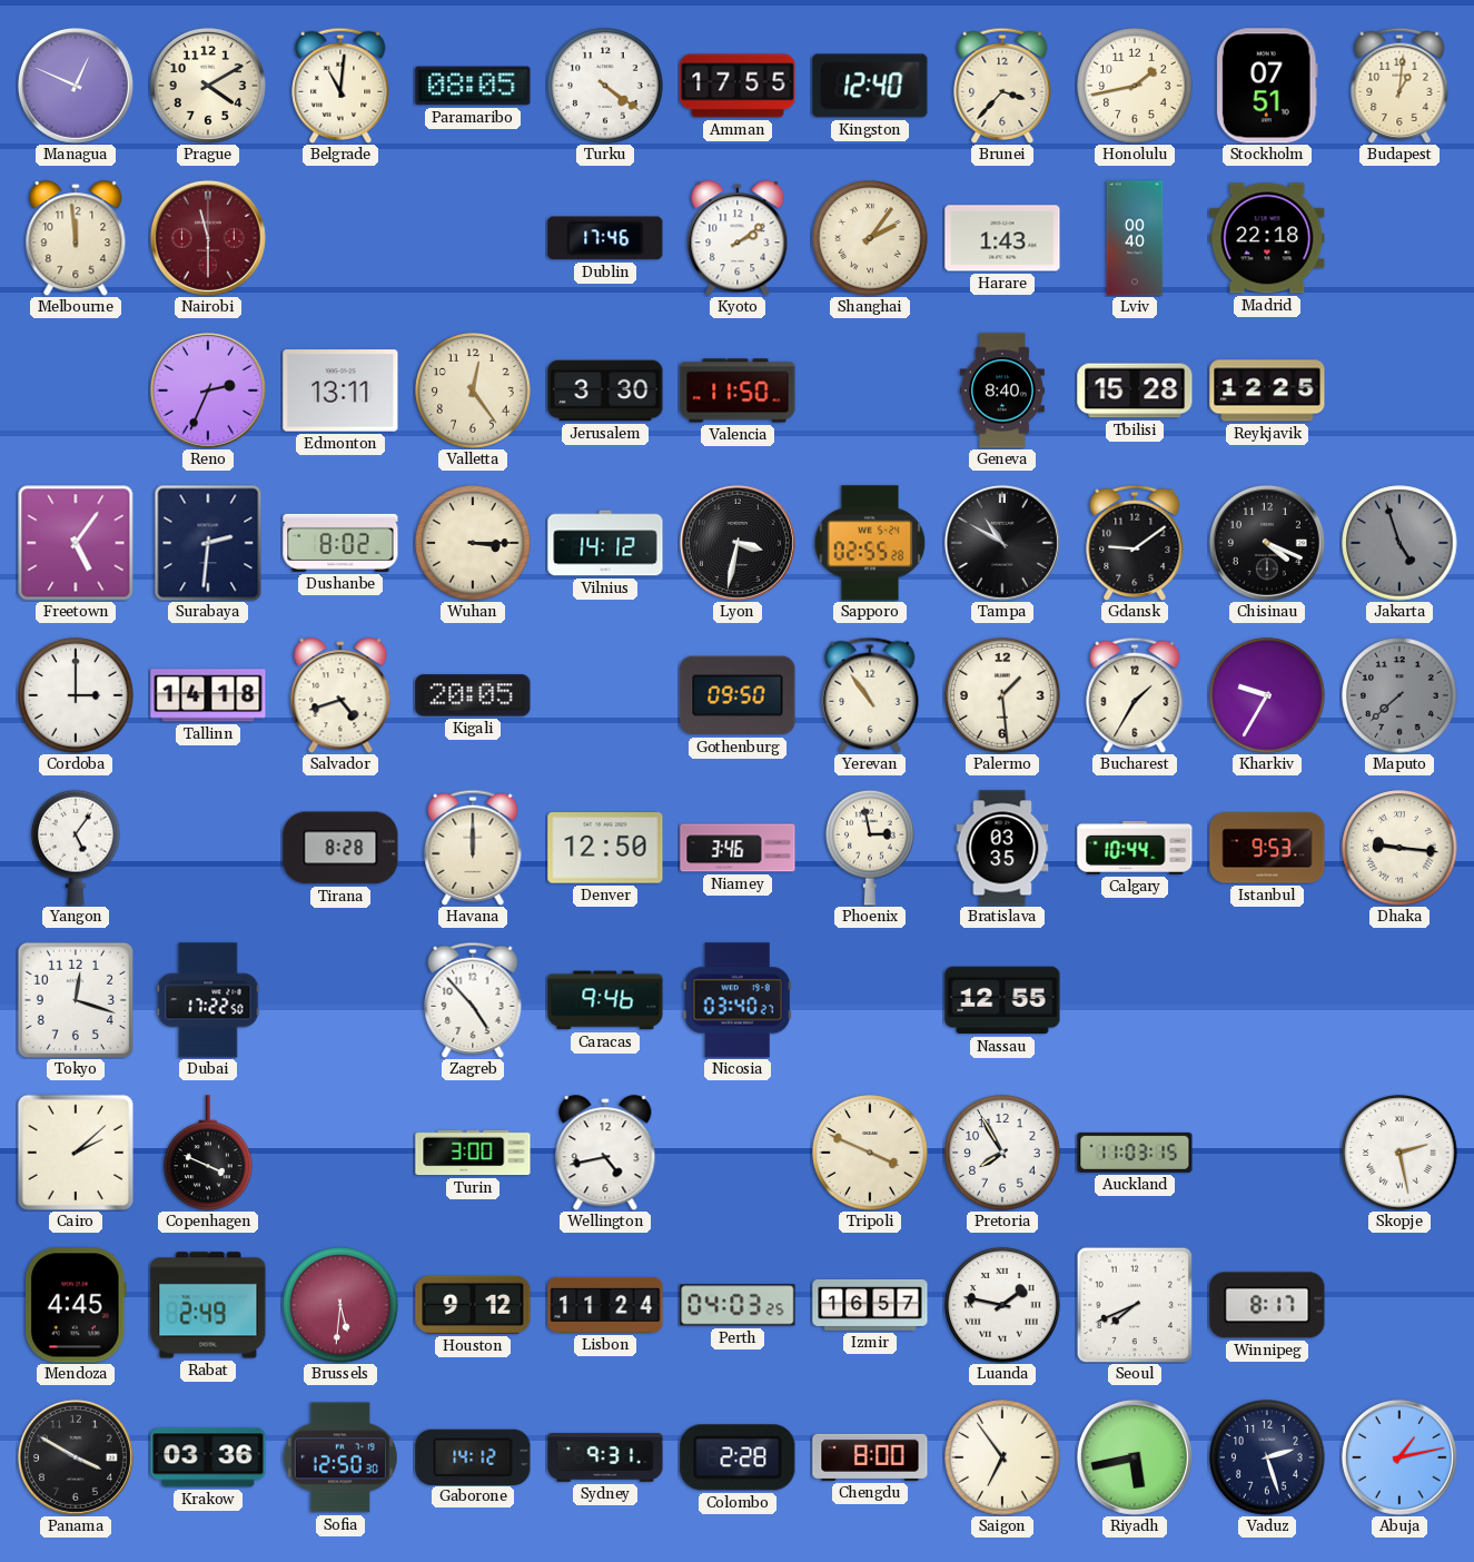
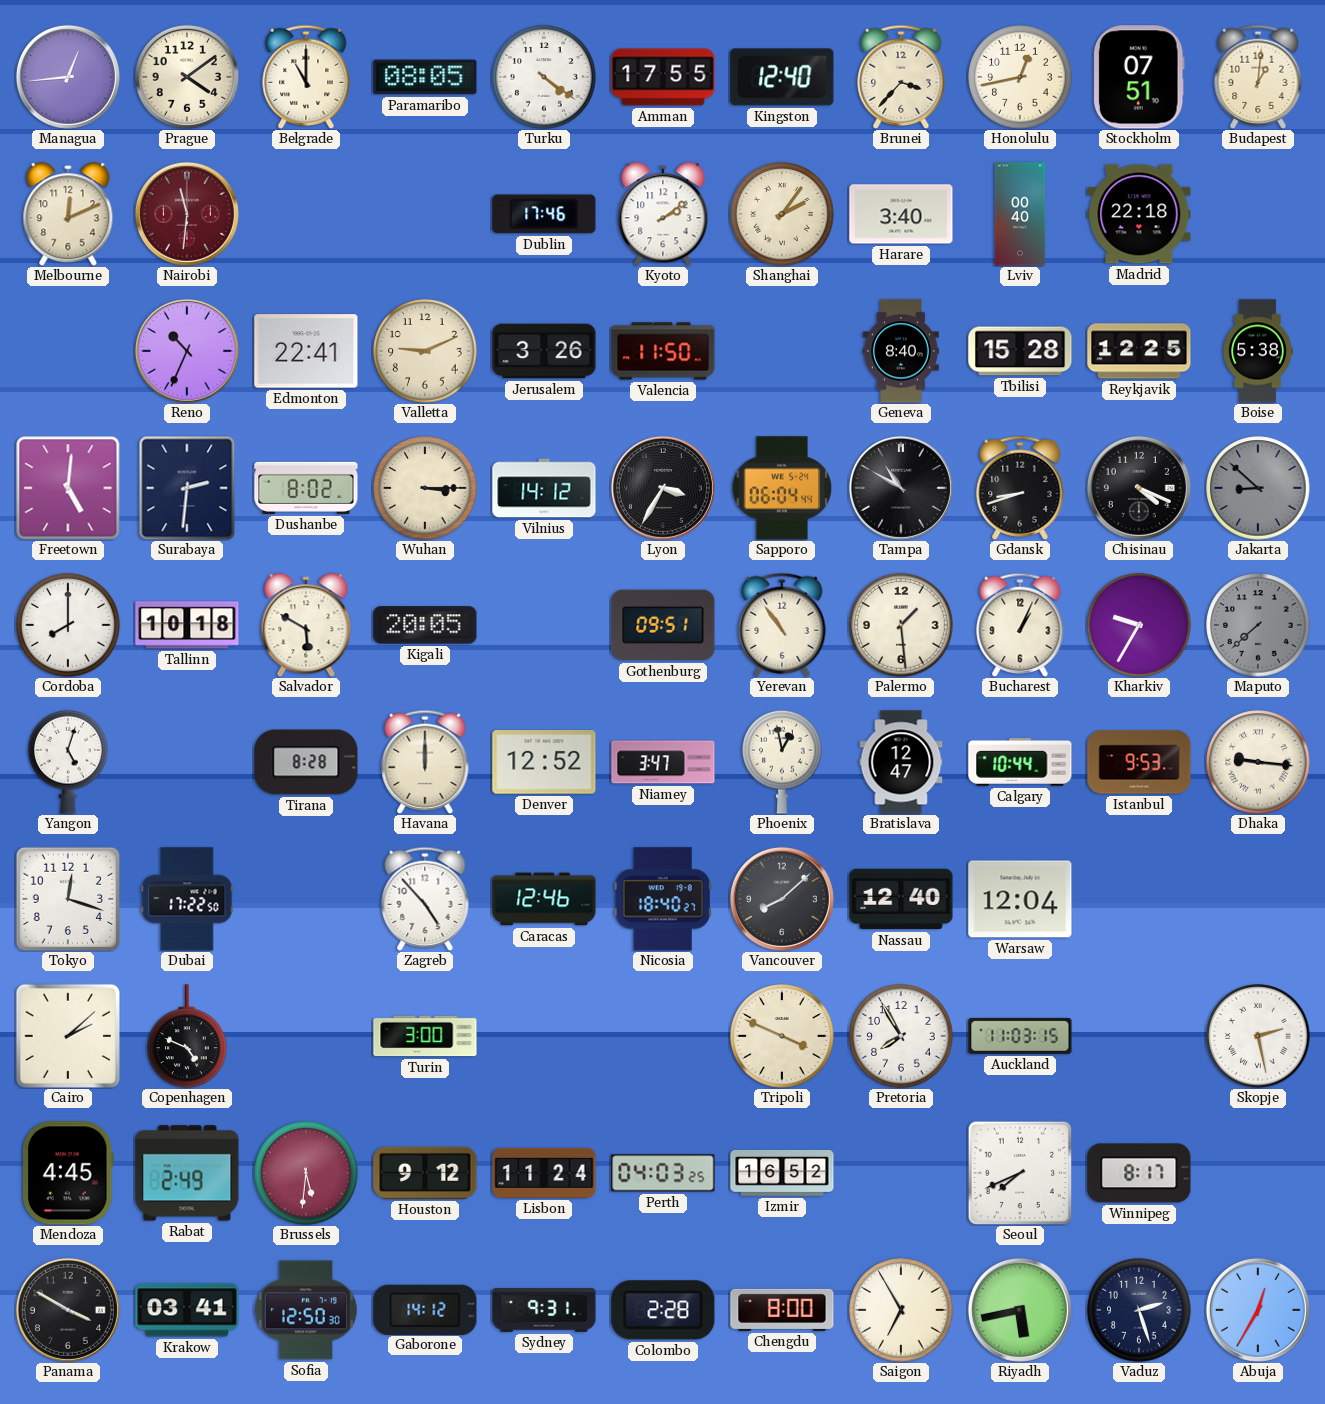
Managua: 12:49 -> 12:44
Prague: 4:10 -> 4:09
Belgrade: 11:01 -> 11:00
Honolulu: 1:43 -> 12:43
Melbourne: 11:59 -> 12:11
Nairobi: 11:30 -> 11:31
Harare: 1:43 -> 3:40
Reno: 2:34 -> 10:34
Edmonton: 13:11 -> 22:41
Valletta: 12:24 -> 9:11
Jerusalem: 3:30 -> 3:26
Boise: none -> 5:38
Freetown: 5:06 -> 5:01
Lyon: 3:32 -> 3:35
Sapporo: 02:55 -> 06:04
Gdansk: 9:09 -> 8:42
Jakarta: 4:57 -> 8:52
Cordoba: 3:00 -> 8:00
Tallinn: 14:18 -> 10:18
Salvador: 4:42 -> 5:50
Gothenburg: 09:50 -> 09:51
Bucharest: 1:35 -> 1:04
Yangon: 5:06 -> 5:03
Denver: 12:50 -> 12:52
Niamey: 3:46 -> 3:47
Phoenix: 2:58 -> 12:58
Bratislava: 03:35 -> 12:47
Caracas: 9:46 -> 12:46
Nicosia: 03:40 -> 18:40
Vancouver: none -> 8:08
Nassau: 12:55 -> 12:40
Warsaw: none -> 12:04
Copenhagen: 3:49 -> 4:49
Wellington: 4:43 -> none
Izmir: 16:57 -> 16:52
Luanda: 1:47 -> none
Krakow: 03:36 -> 03:41
Saigon: 6:54 -> 6:55
Abuja: 1:13 -> 12:35
